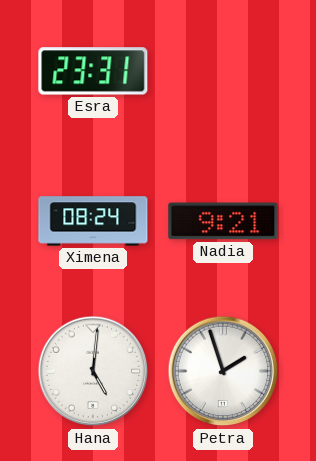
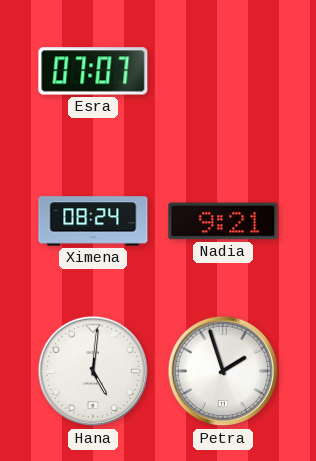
Esra: 23:31 -> 07:07
